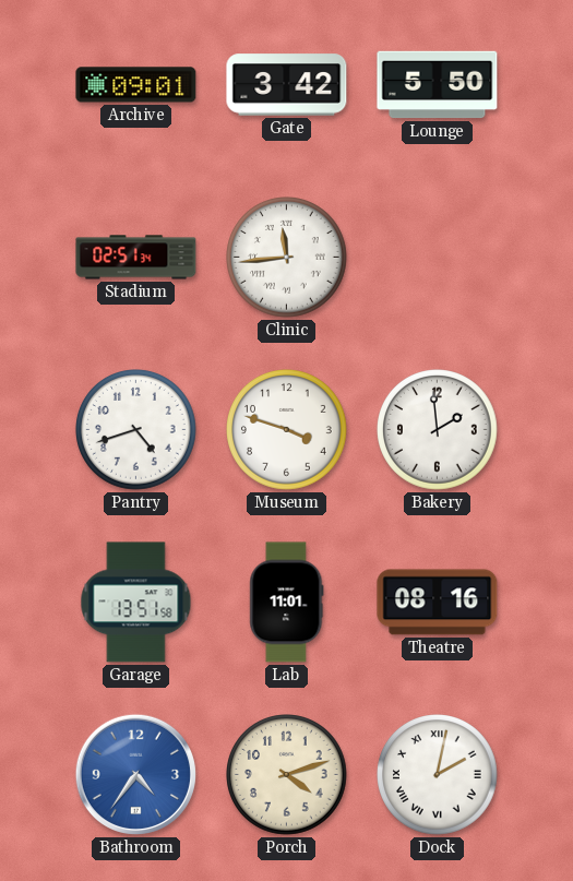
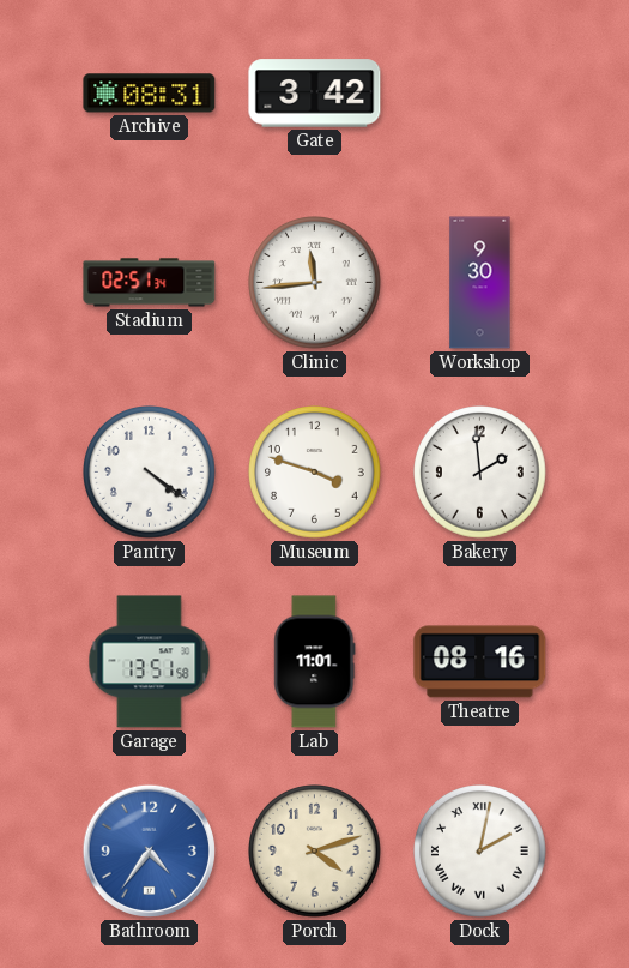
Archive: 09:01 -> 08:31
Lounge: 5:50 -> none
Workshop: none -> 9:30
Pantry: 4:42 -> 4:21
